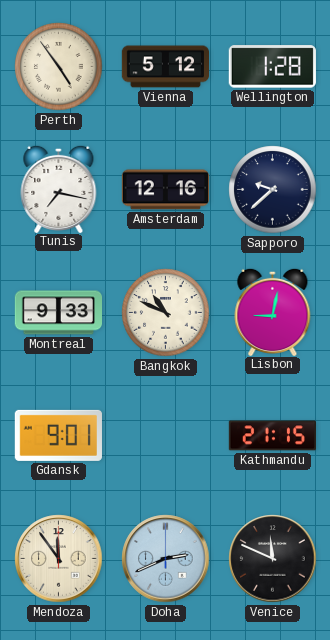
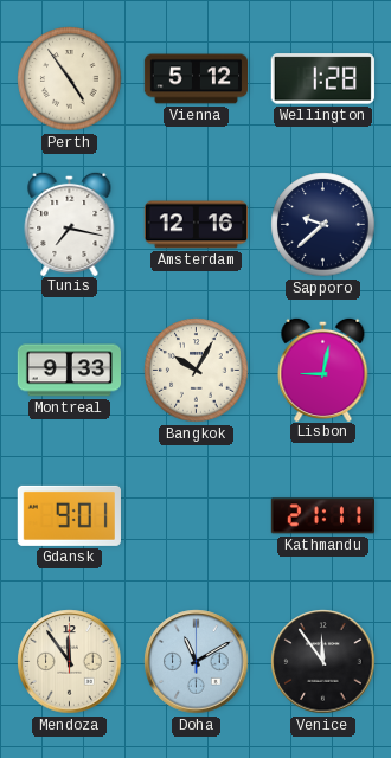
Bangkok: 10:49 -> 10:05
Kathmandu: 21:15 -> 21:11
Doha: 2:41 -> 11:10
Venice: 11:49 -> 11:54
